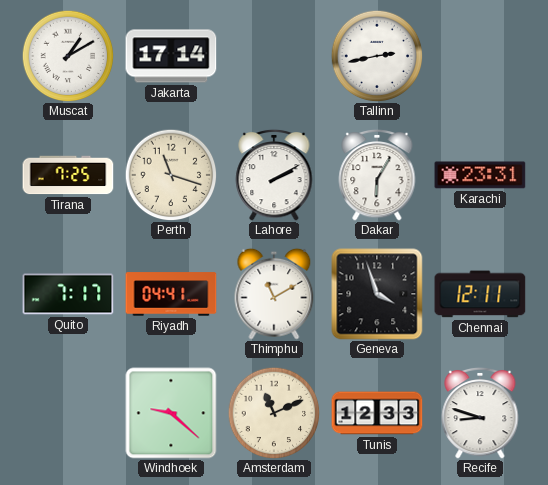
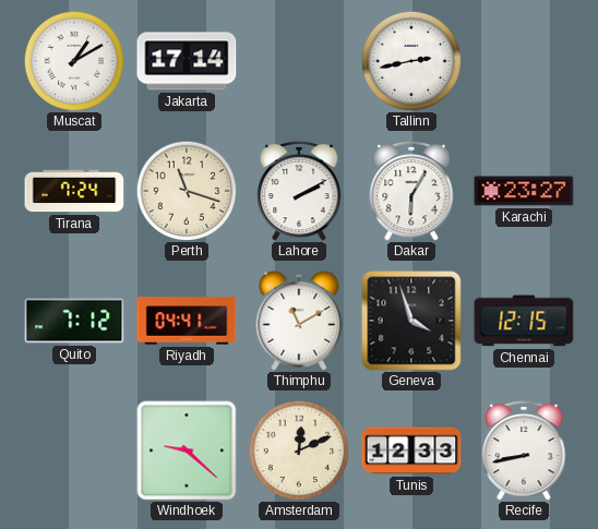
Tirana: 7:25 -> 7:24
Karachi: 23:31 -> 23:27
Quito: 7:17 -> 7:12
Chennai: 12:11 -> 12:15
Amsterdam: 11:11 -> 12:11
Recife: 8:48 -> 8:43
